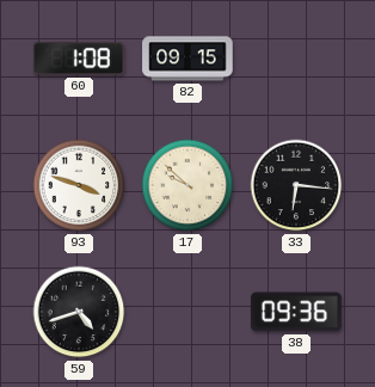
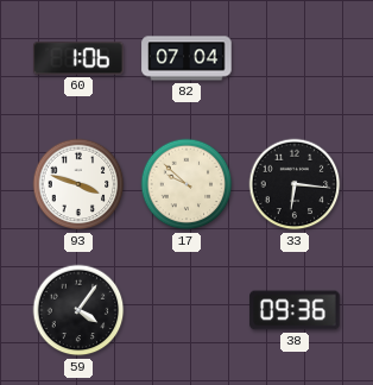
60: 1:08 -> 1:06
82: 09:15 -> 07:04
59: 4:42 -> 4:06
